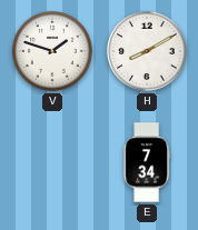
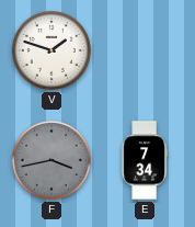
H: 8:10 -> none
F: none -> 3:43
